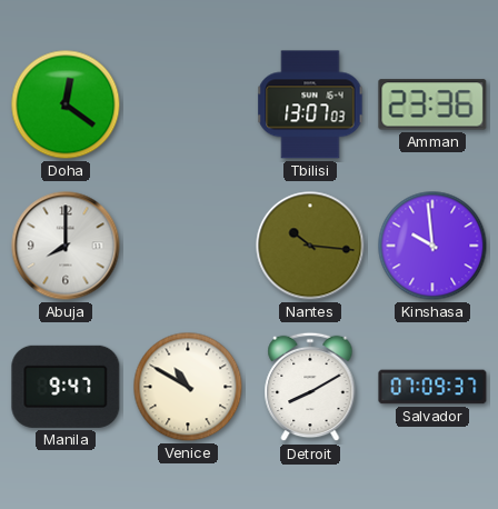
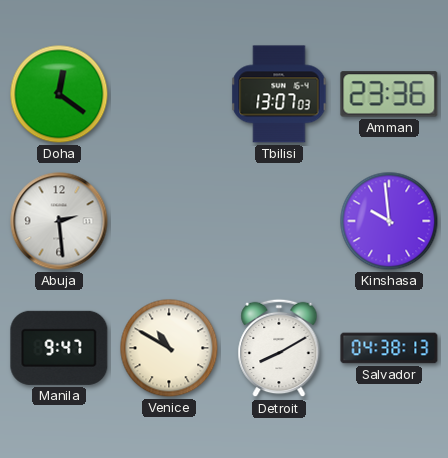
Abuja: 8:00 -> 2:29
Nantes: 10:16 -> none
Salvador: 07:09 -> 04:38
